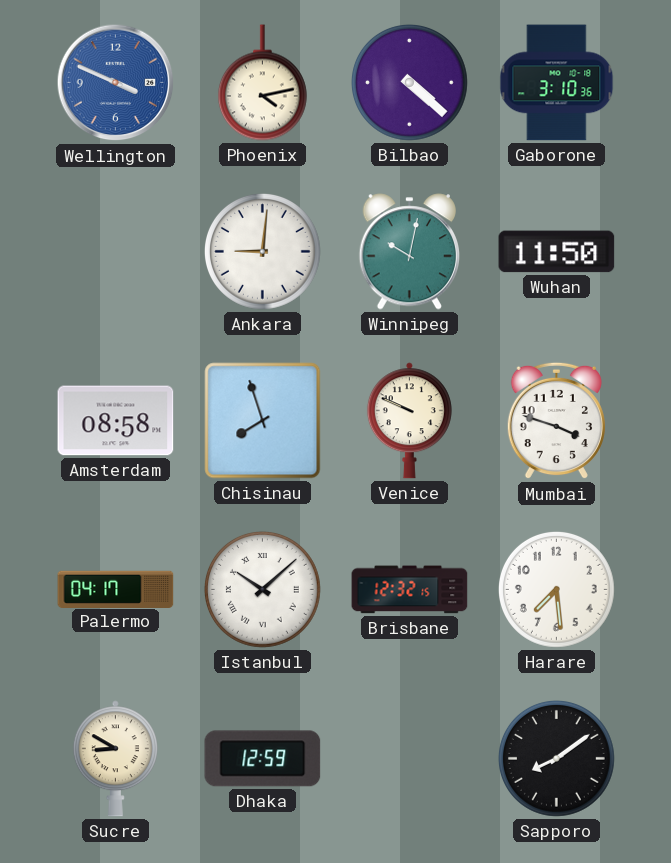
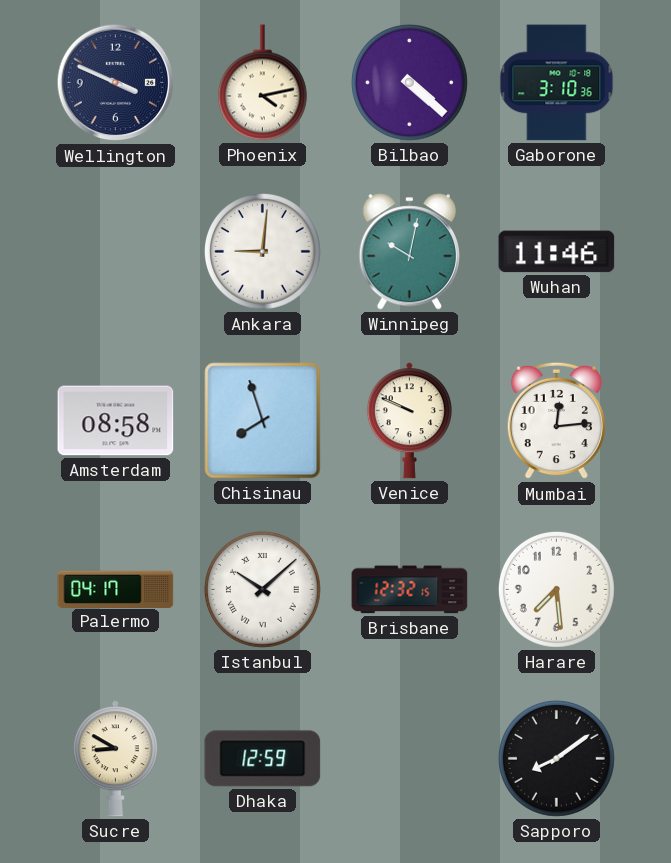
Wellington dial: blue -> navy
Wuhan: 11:50 -> 11:46
Mumbai: 3:48 -> 12:14
